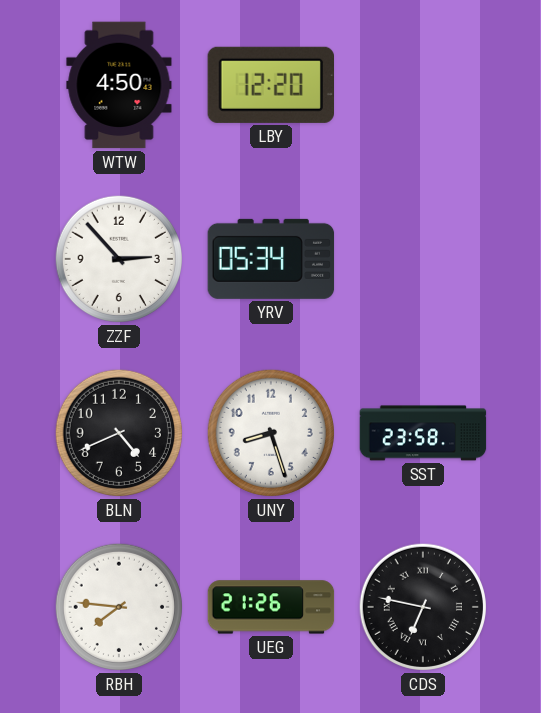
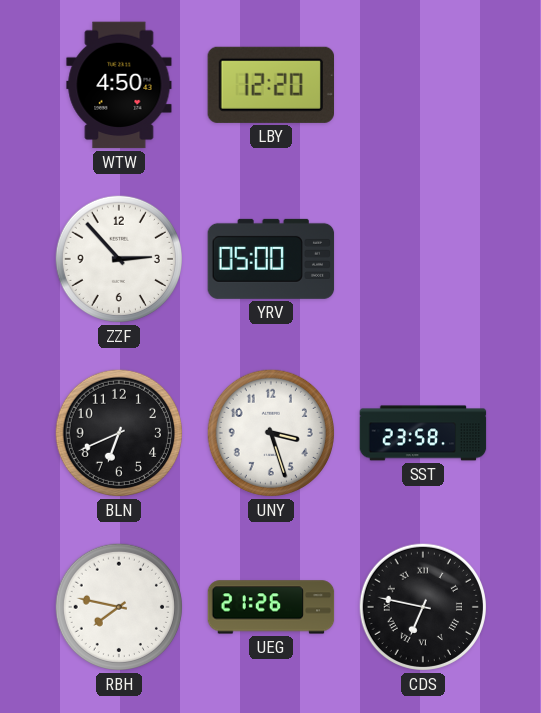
YRV: 05:34 -> 05:00
BLN: 4:41 -> 6:41
UNY: 8:27 -> 3:27
RBH: 7:46 -> 7:47
